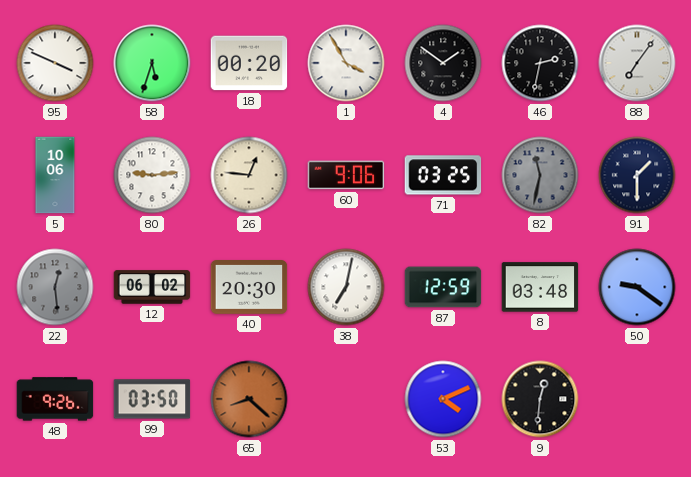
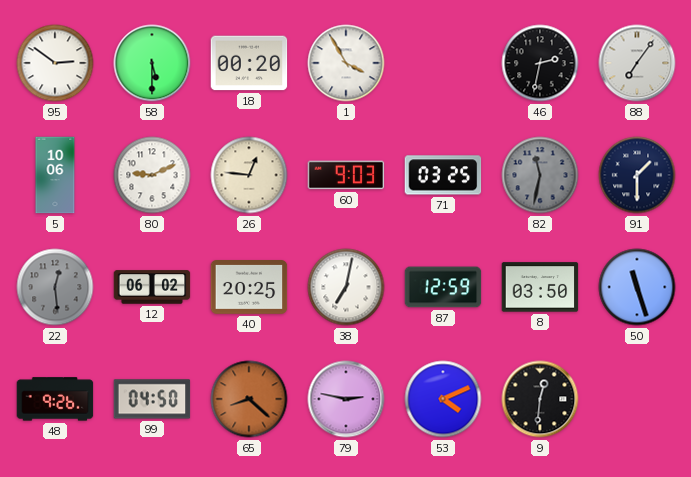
95: 3:49 -> 2:51
58: 5:33 -> 5:30
4: 1:51 -> none
80: 9:14 -> 9:11
60: 9:06 -> 9:03
40: 20:30 -> 20:25
8: 03:48 -> 03:50
50: 9:21 -> 11:27
99: 03:50 -> 04:50
79: none -> 2:47
